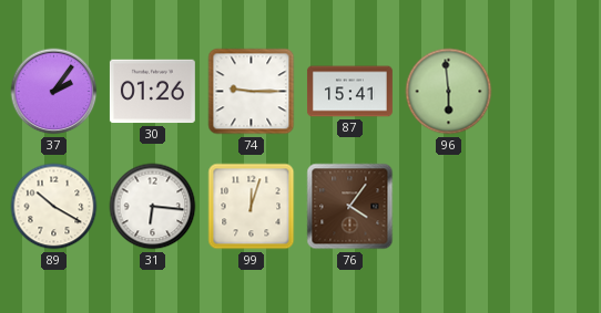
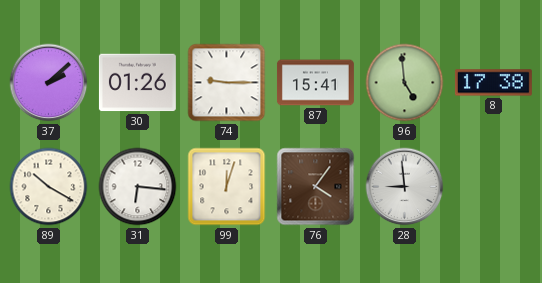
37: 2:06 -> 2:08
96: 5:59 -> 4:59
8: none -> 17:38
28: none -> 8:59
